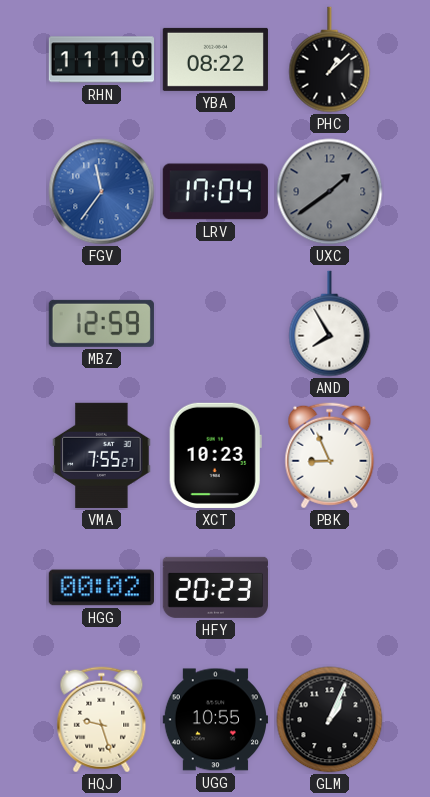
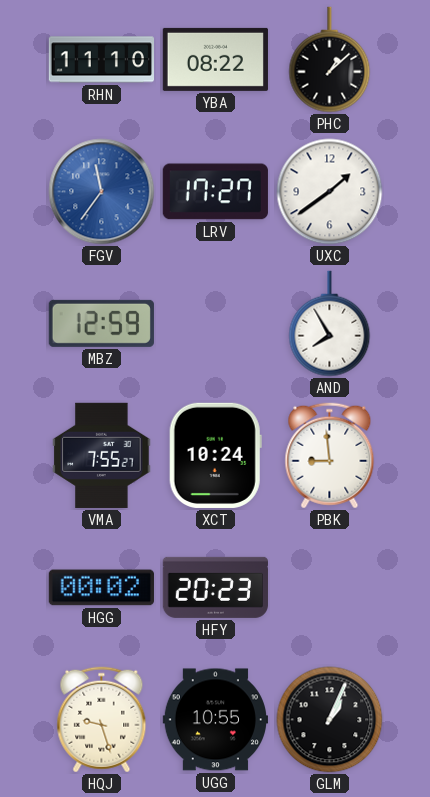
LRV: 17:04 -> 17:27
UXC dial: grey -> white
XCT: 10:23 -> 10:24
PBK: 8:56 -> 8:59
